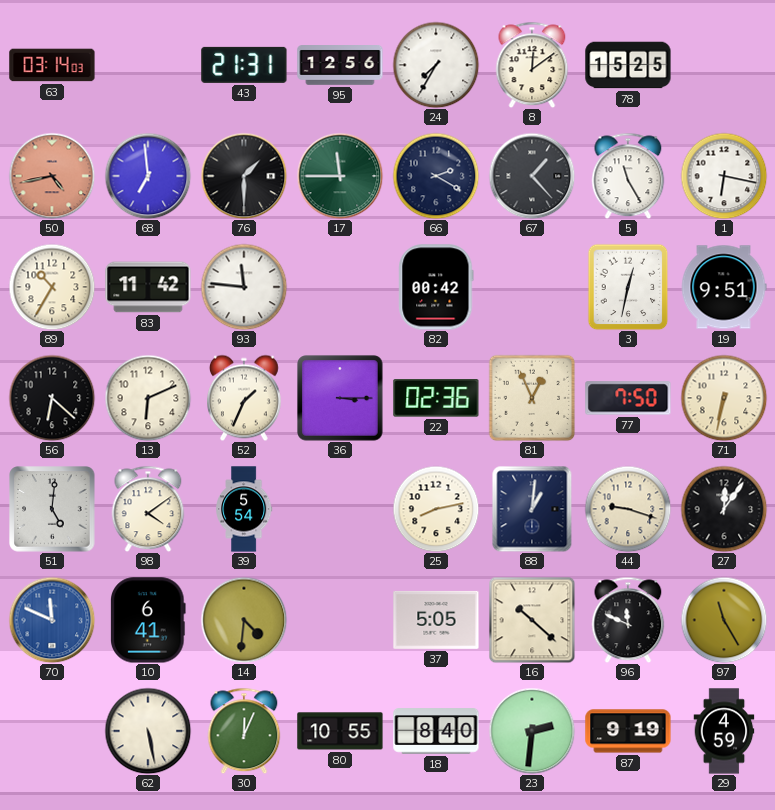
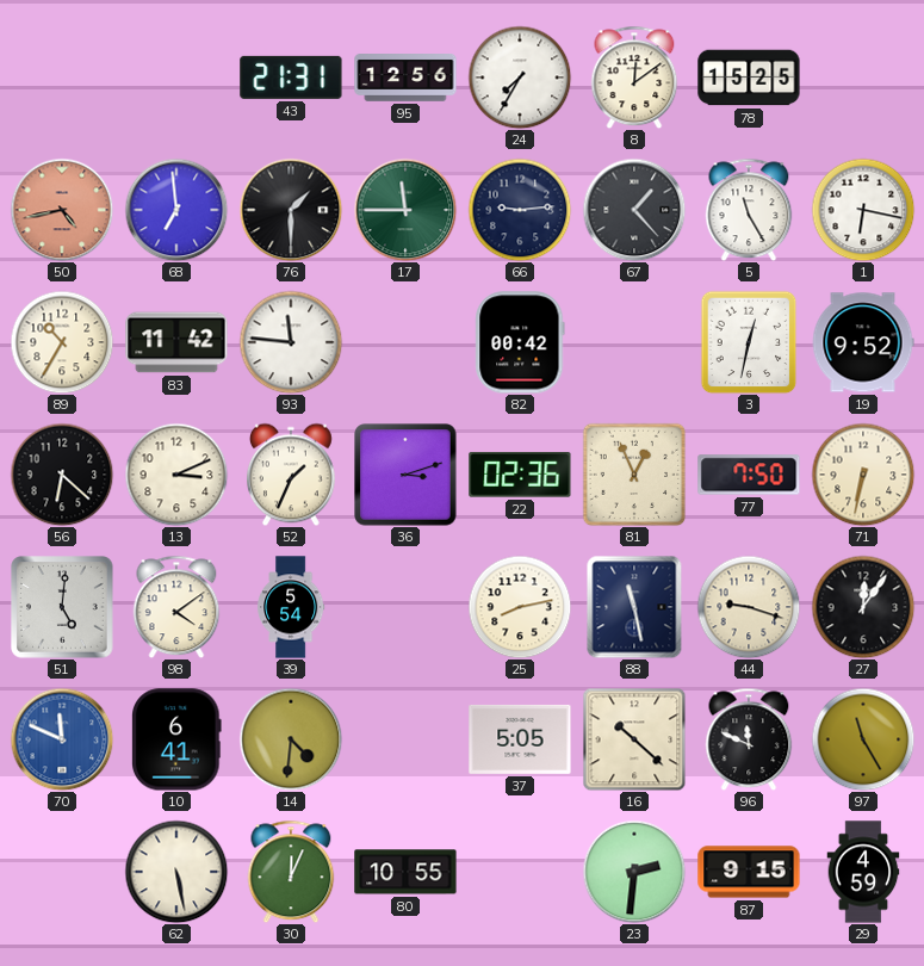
63: 03:14 -> none
66: 2:20 -> 9:14
19: 9:51 -> 9:52
13: 6:11 -> 3:11
36: 3:15 -> 3:12
88: 1:01 -> 11:28
18: 8:40 -> none
87: 9:19 -> 9:15
